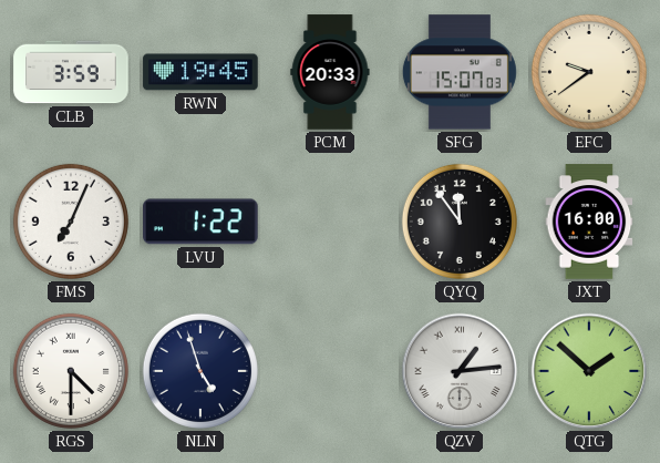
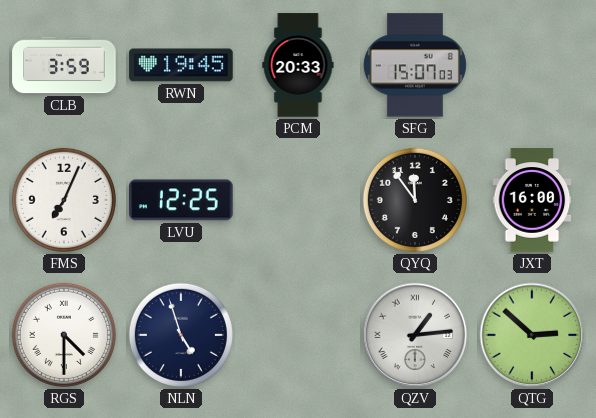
EFC: 9:39 -> none
LVU: 1:22 -> 12:25
QTG: 1:52 -> 2:52
